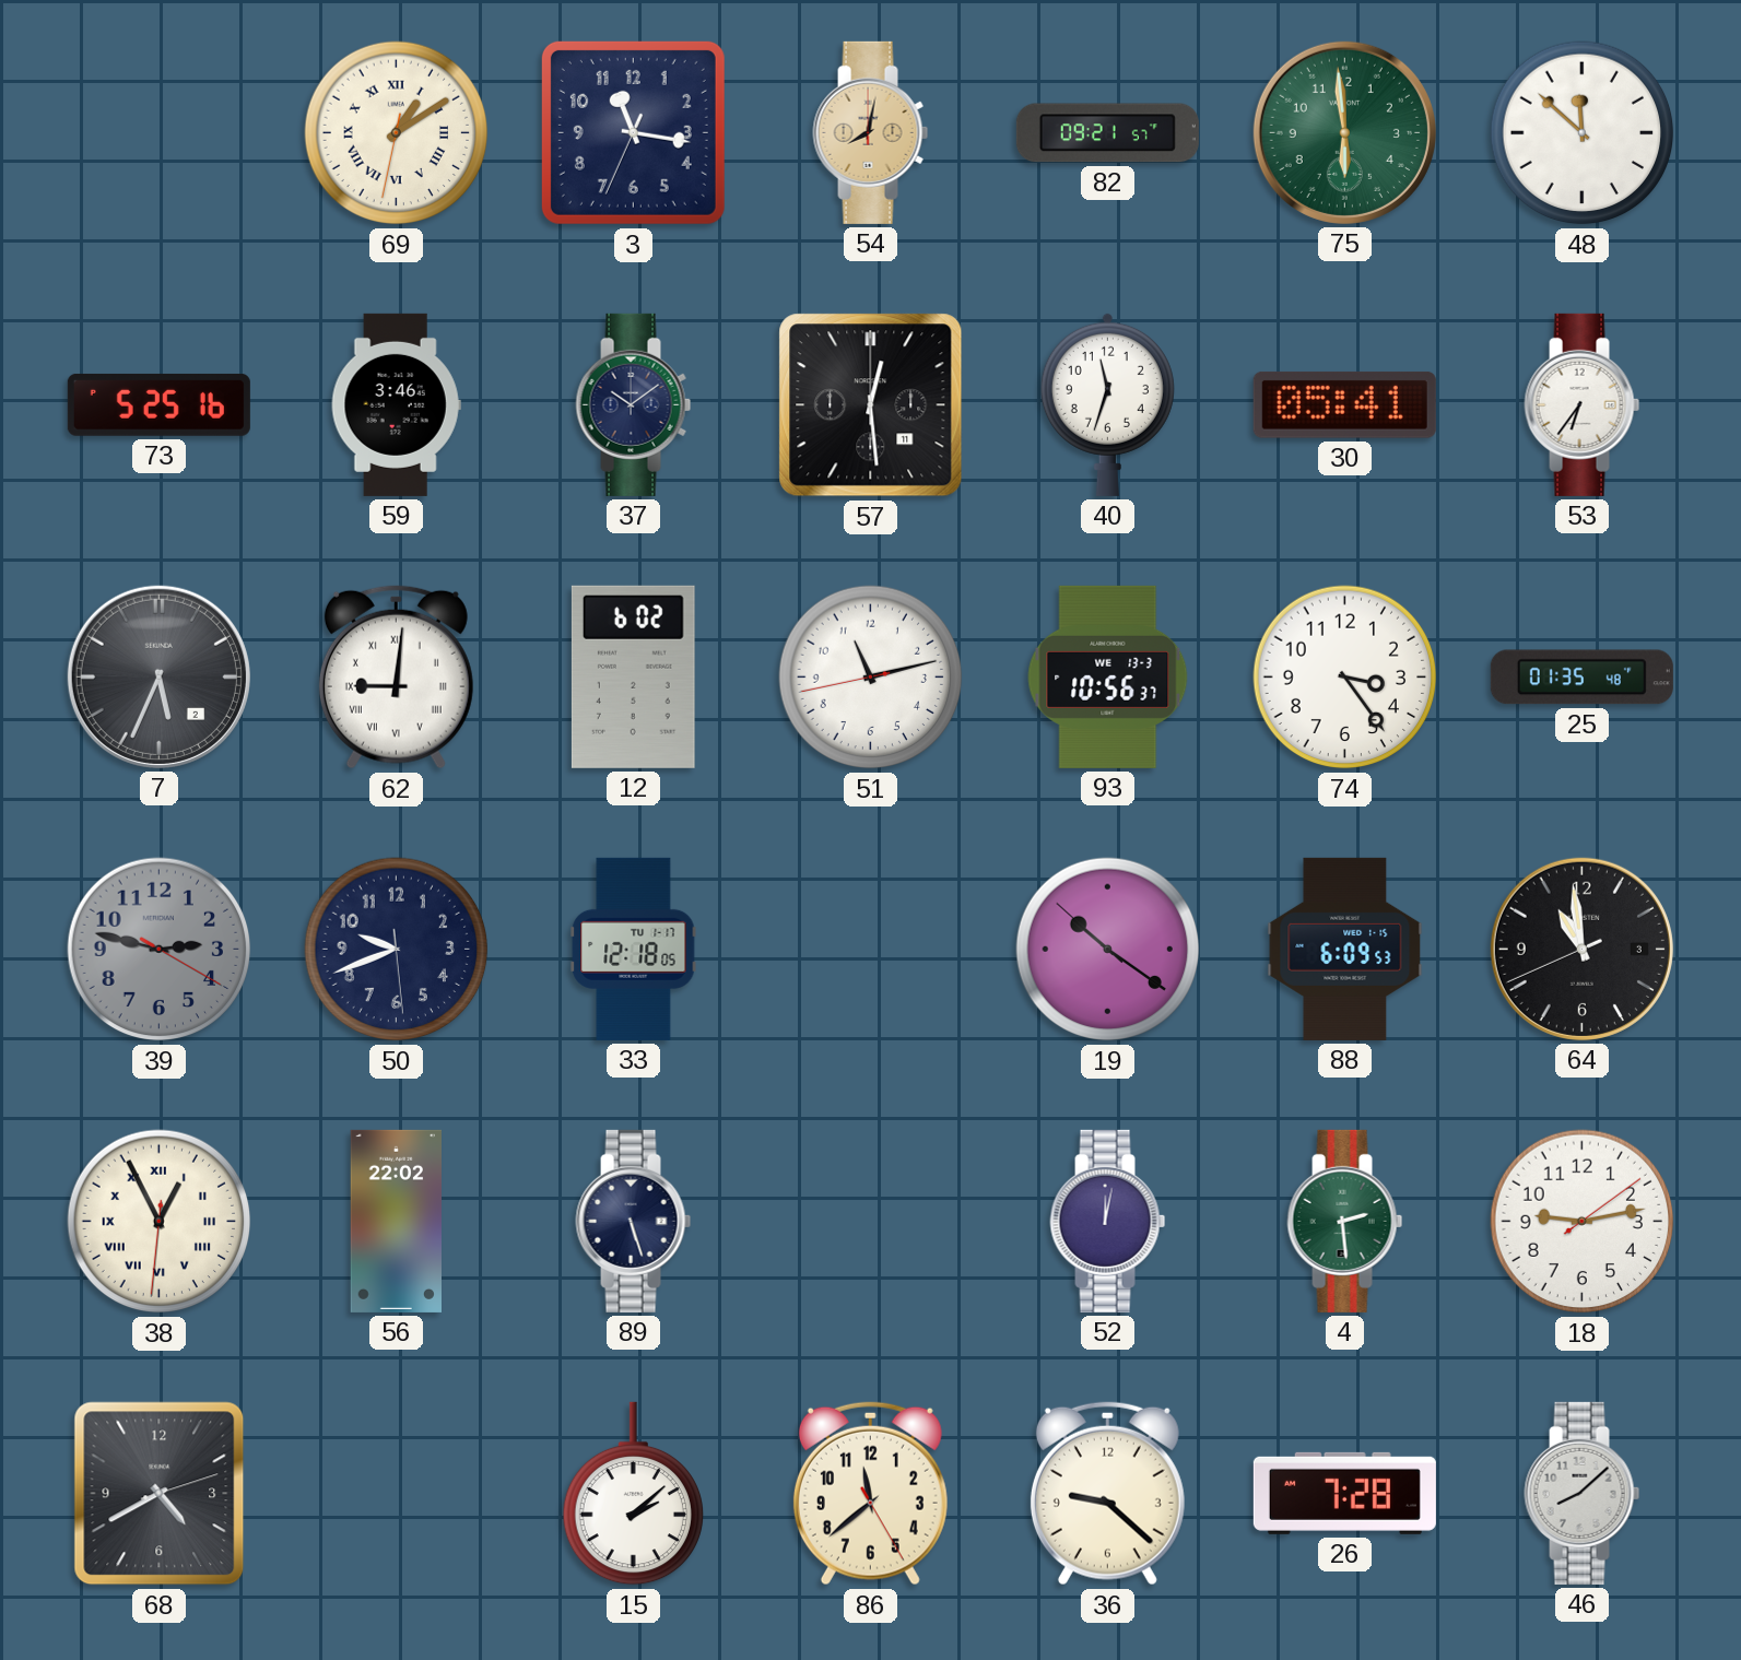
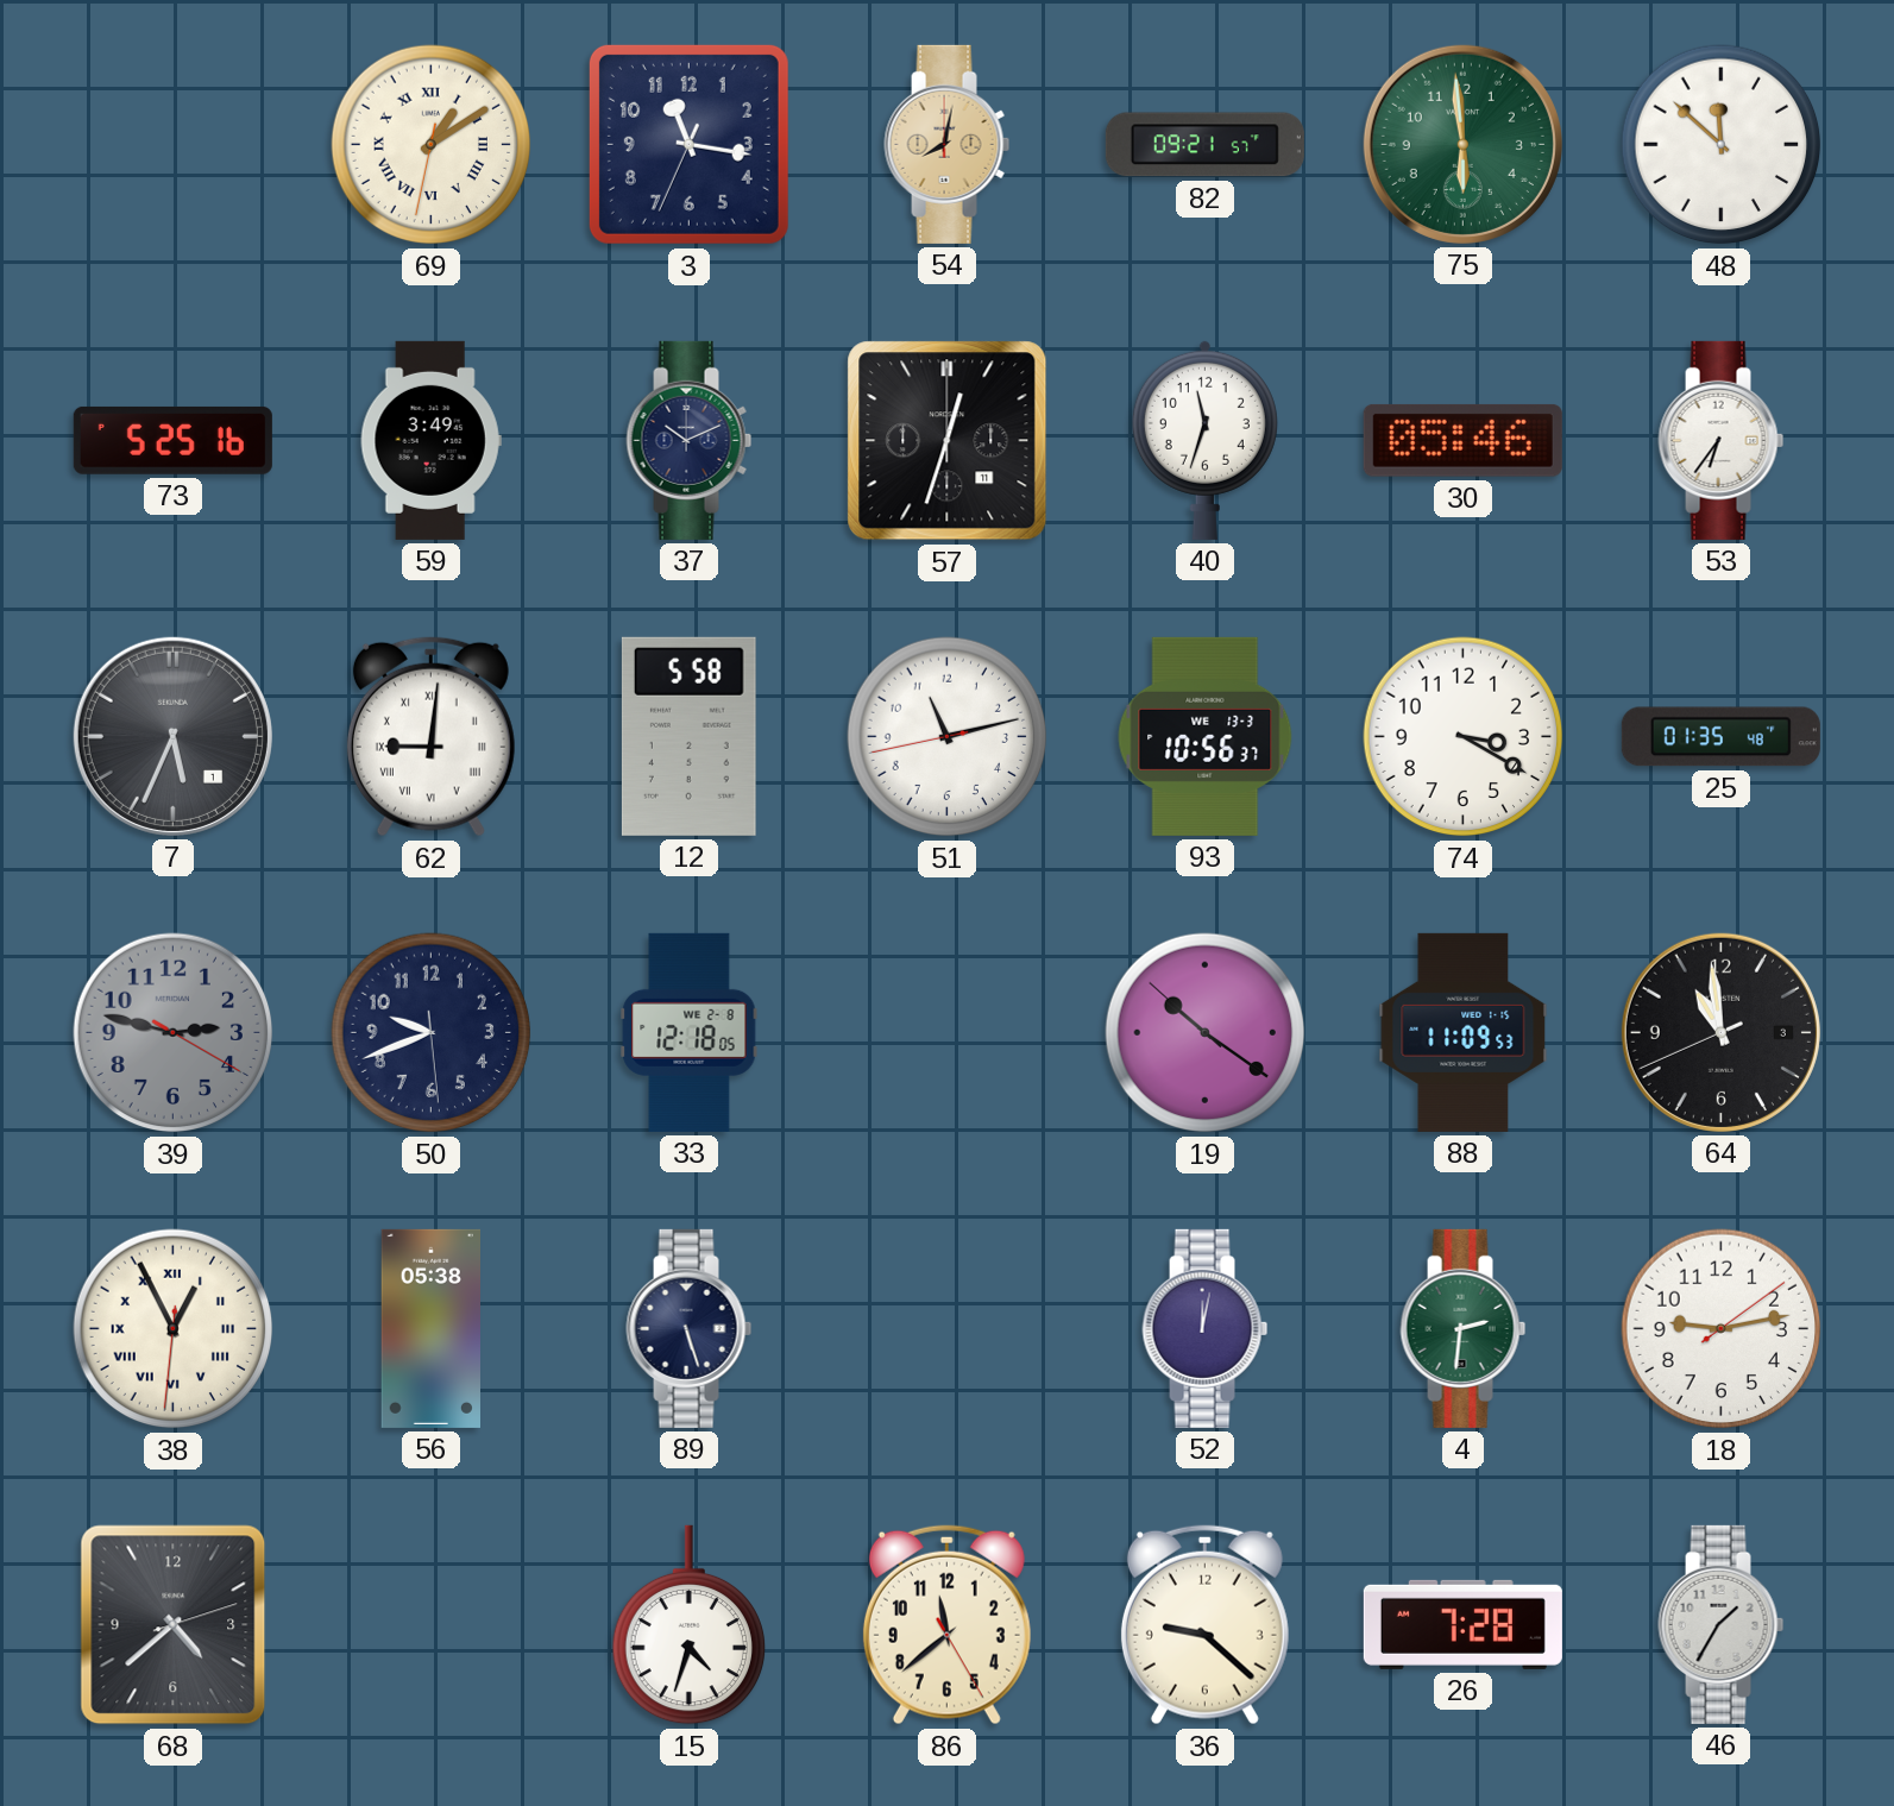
59: 3:46 -> 3:49
37: 10:09 -> 10:11
57: 12:29 -> 12:33
30: 05:41 -> 05:46
7 date: 2 -> 1
12: 6:02 -> 5:58
74: 3:24 -> 3:20
33 date: TU 1-17 -> WE 2-8
88: 6:09 -> 11:09
56: 22:02 -> 05:38
4: 2:29 -> 2:31
68: 4:40 -> 4:38
15: 2:08 -> 4:33
46: 8:08 -> 1:35
